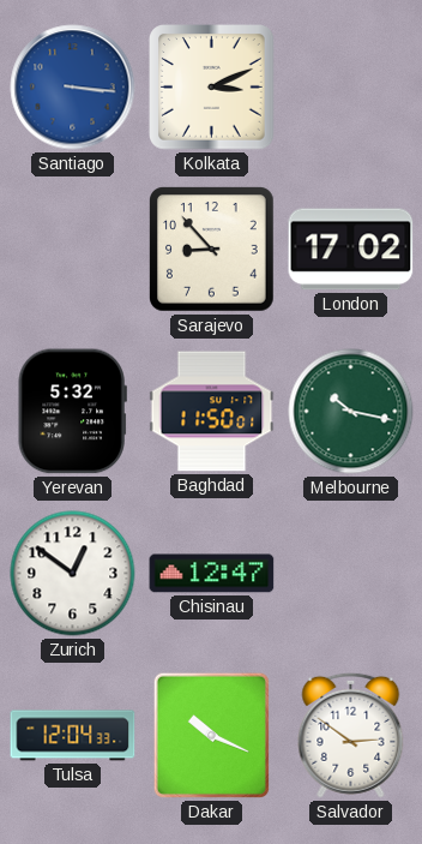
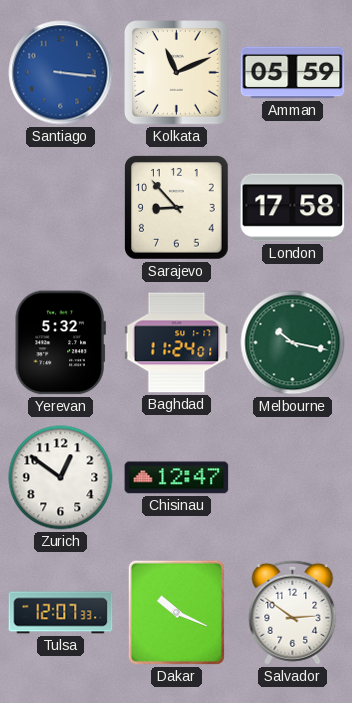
Kolkata: 3:11 -> 11:11
Amman: none -> 05:59
London: 17:02 -> 17:58
Baghdad: 11:50 -> 11:24
Tulsa: 12:04 -> 12:07
